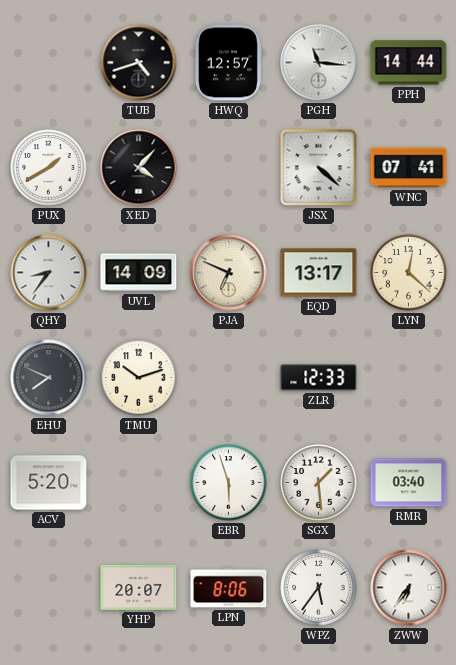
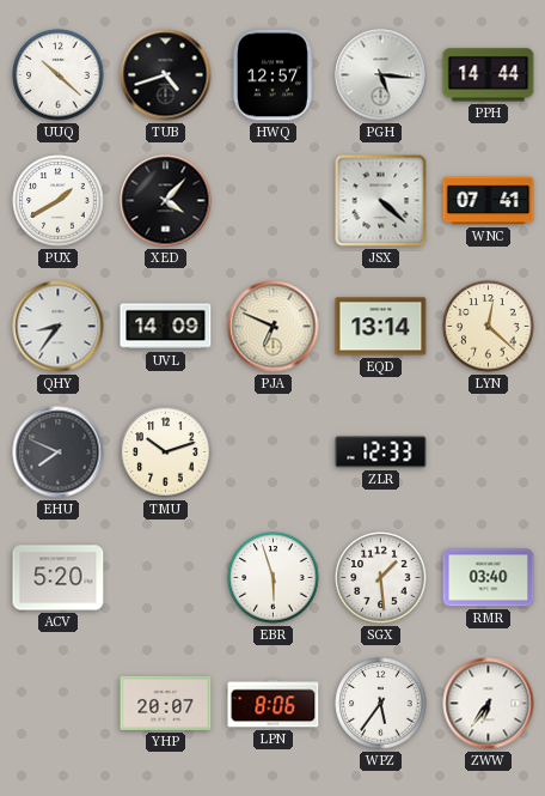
UUQ: none -> 10:22
PGH: 11:16 -> 5:16
EQD: 13:17 -> 13:14
